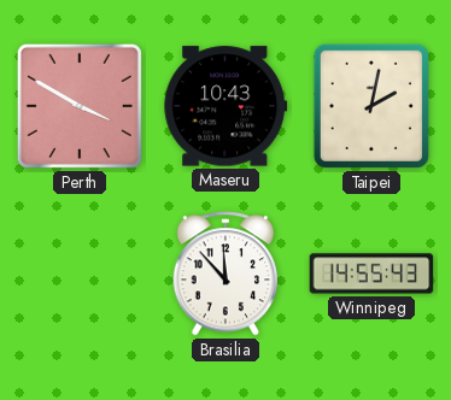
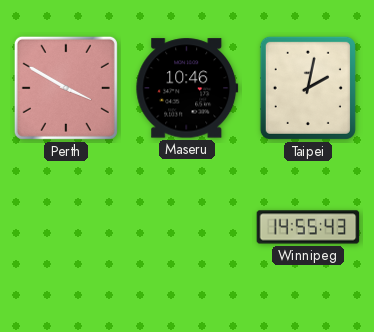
Maseru: 10:43 -> 10:46
Brasilia: 11:53 -> none
